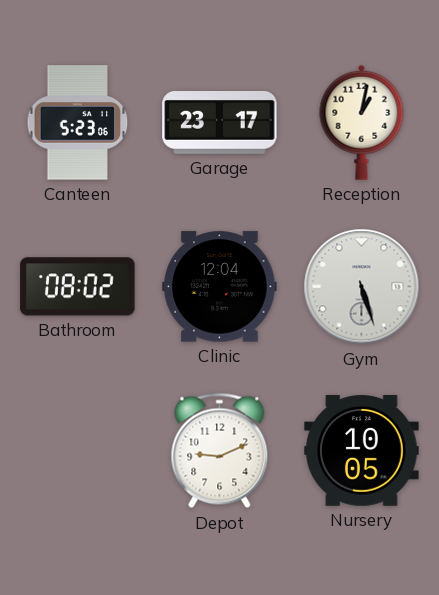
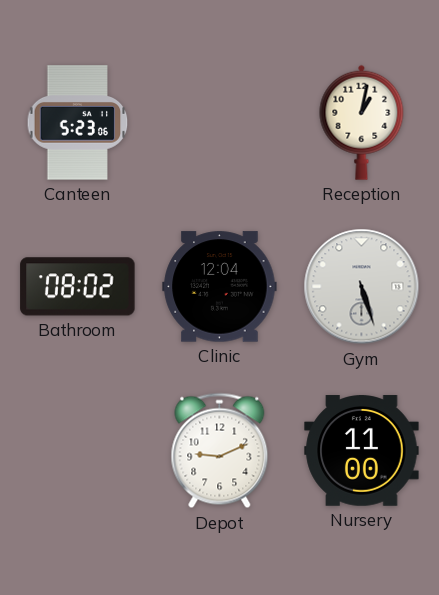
Garage: 23:17 -> none
Nursery: 10:05 -> 11:00
